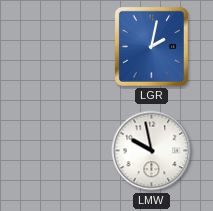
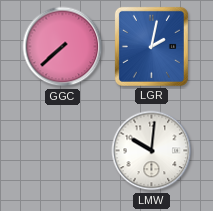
GGC: none -> 7:38
LMW: 9:58 -> 10:01
